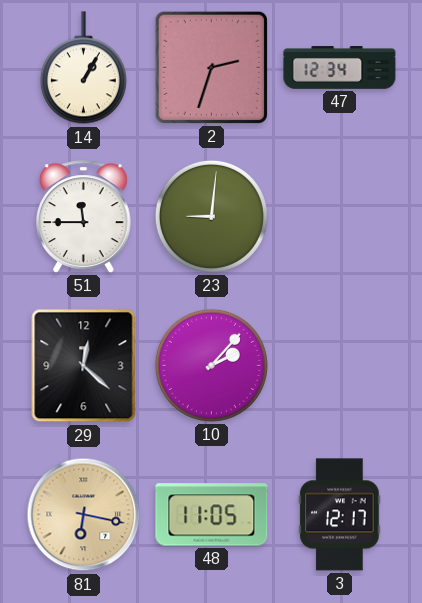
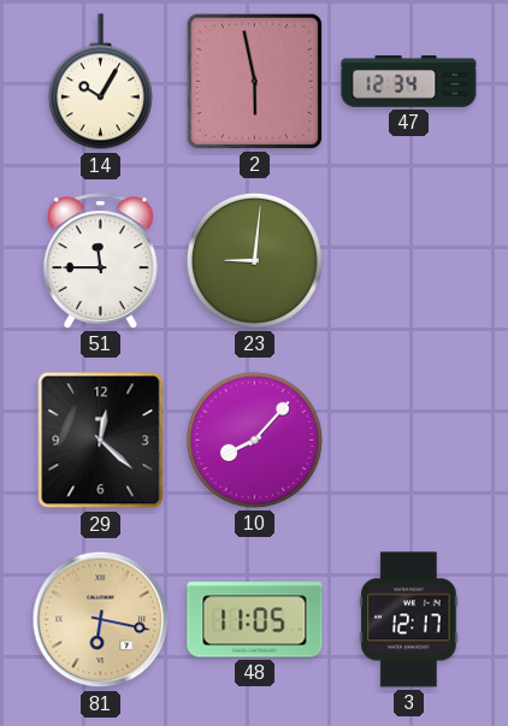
14: 1:05 -> 10:05
2: 2:33 -> 5:58
10: 2:07 -> 8:07
